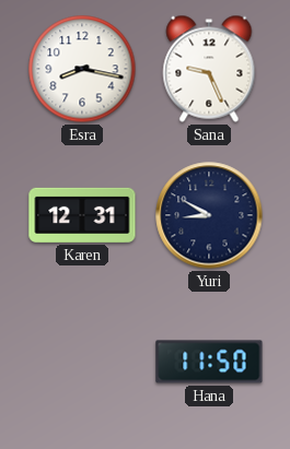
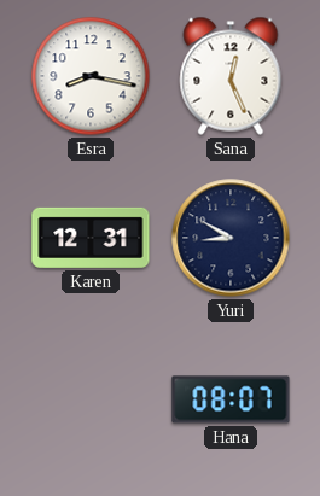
Sana: 9:26 -> 12:26
Hana: 11:50 -> 08:07
